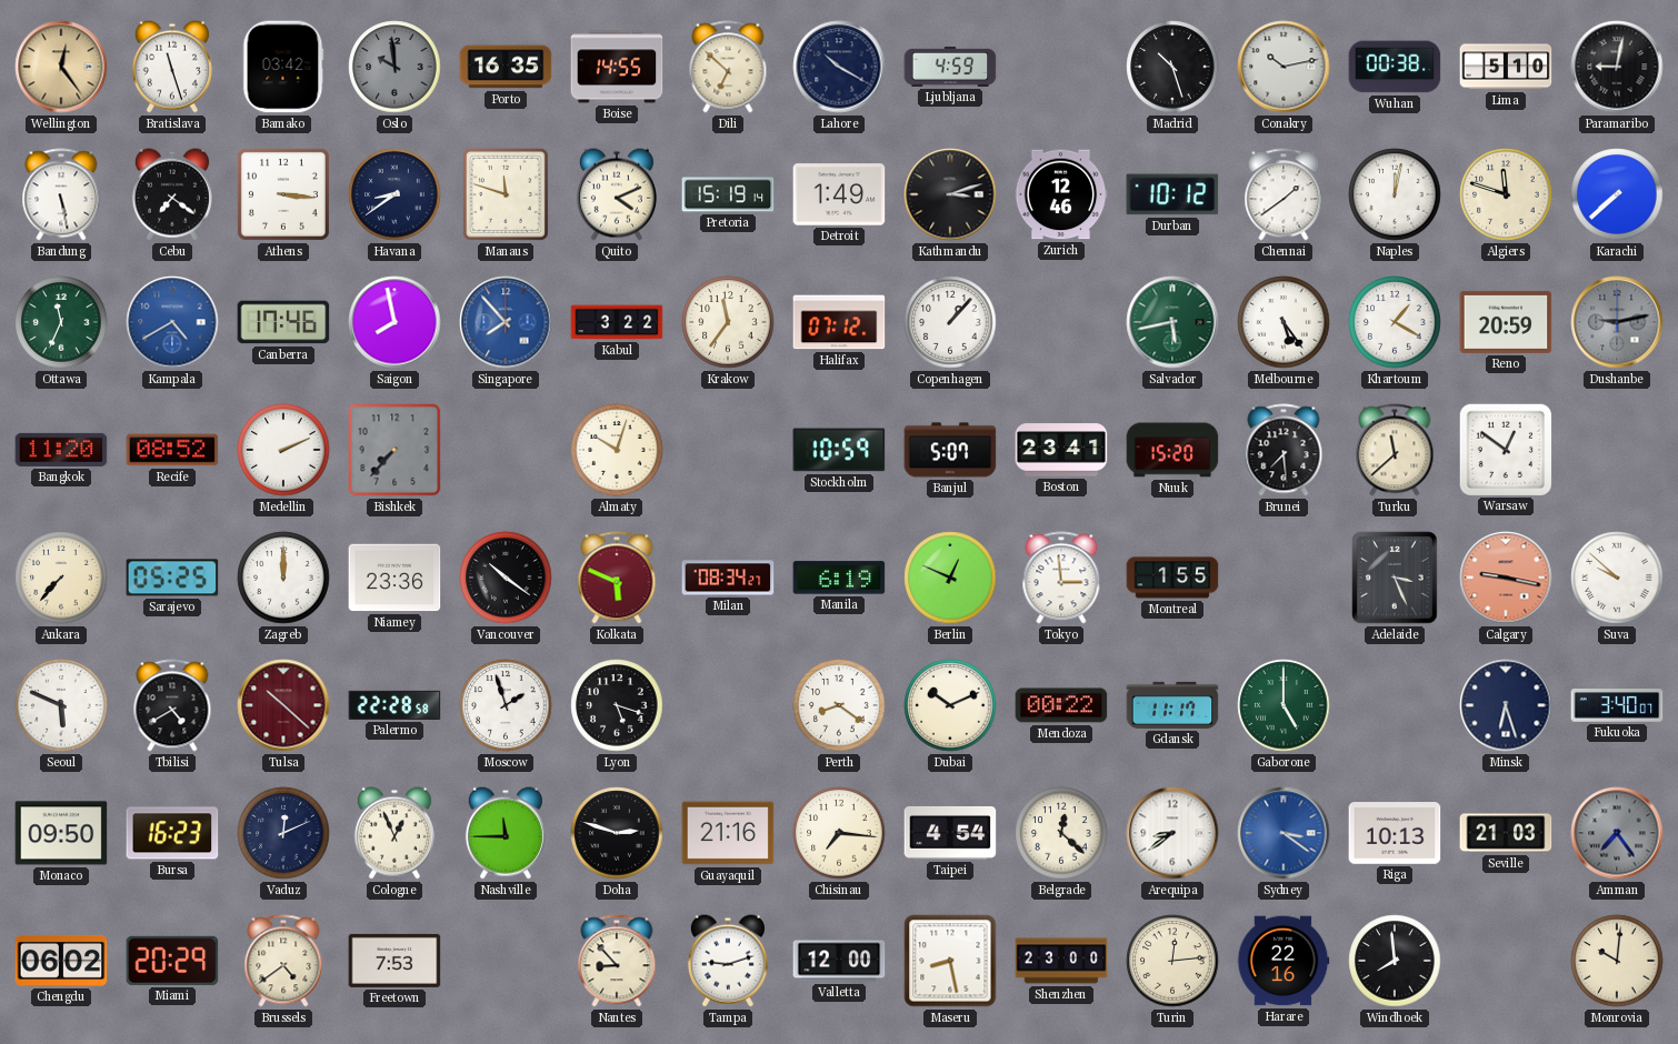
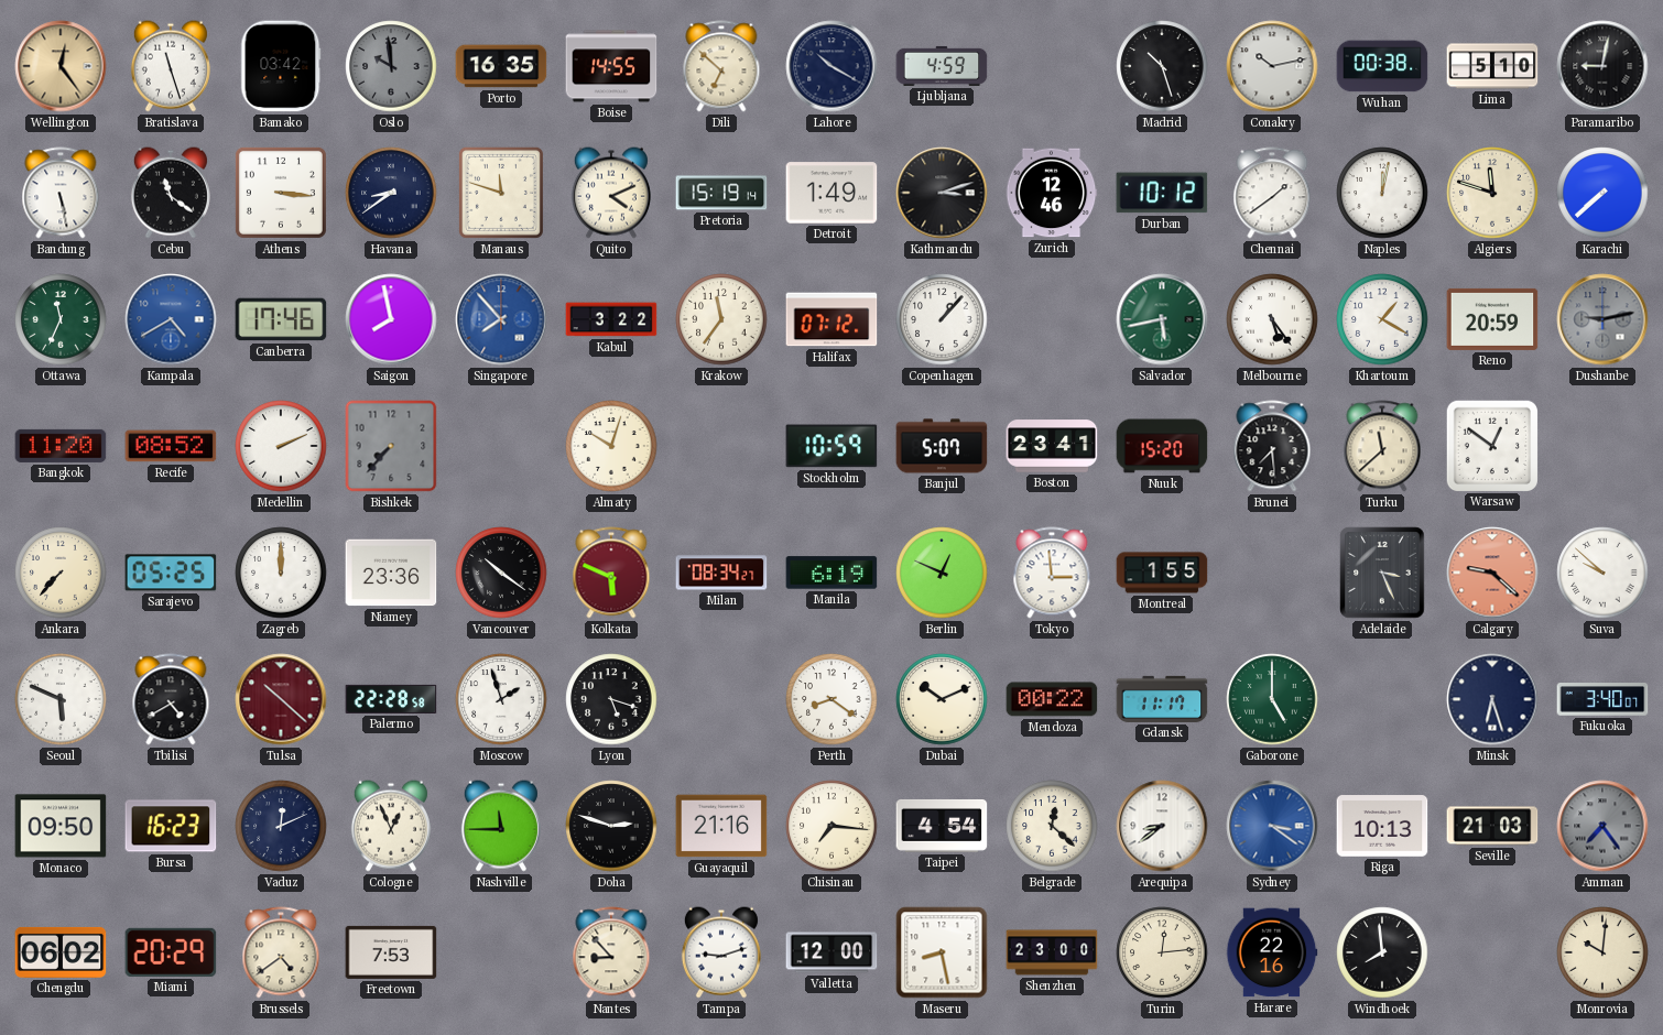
Cebu: 7:21 -> 11:21
Calgary: 9:17 -> 9:22
